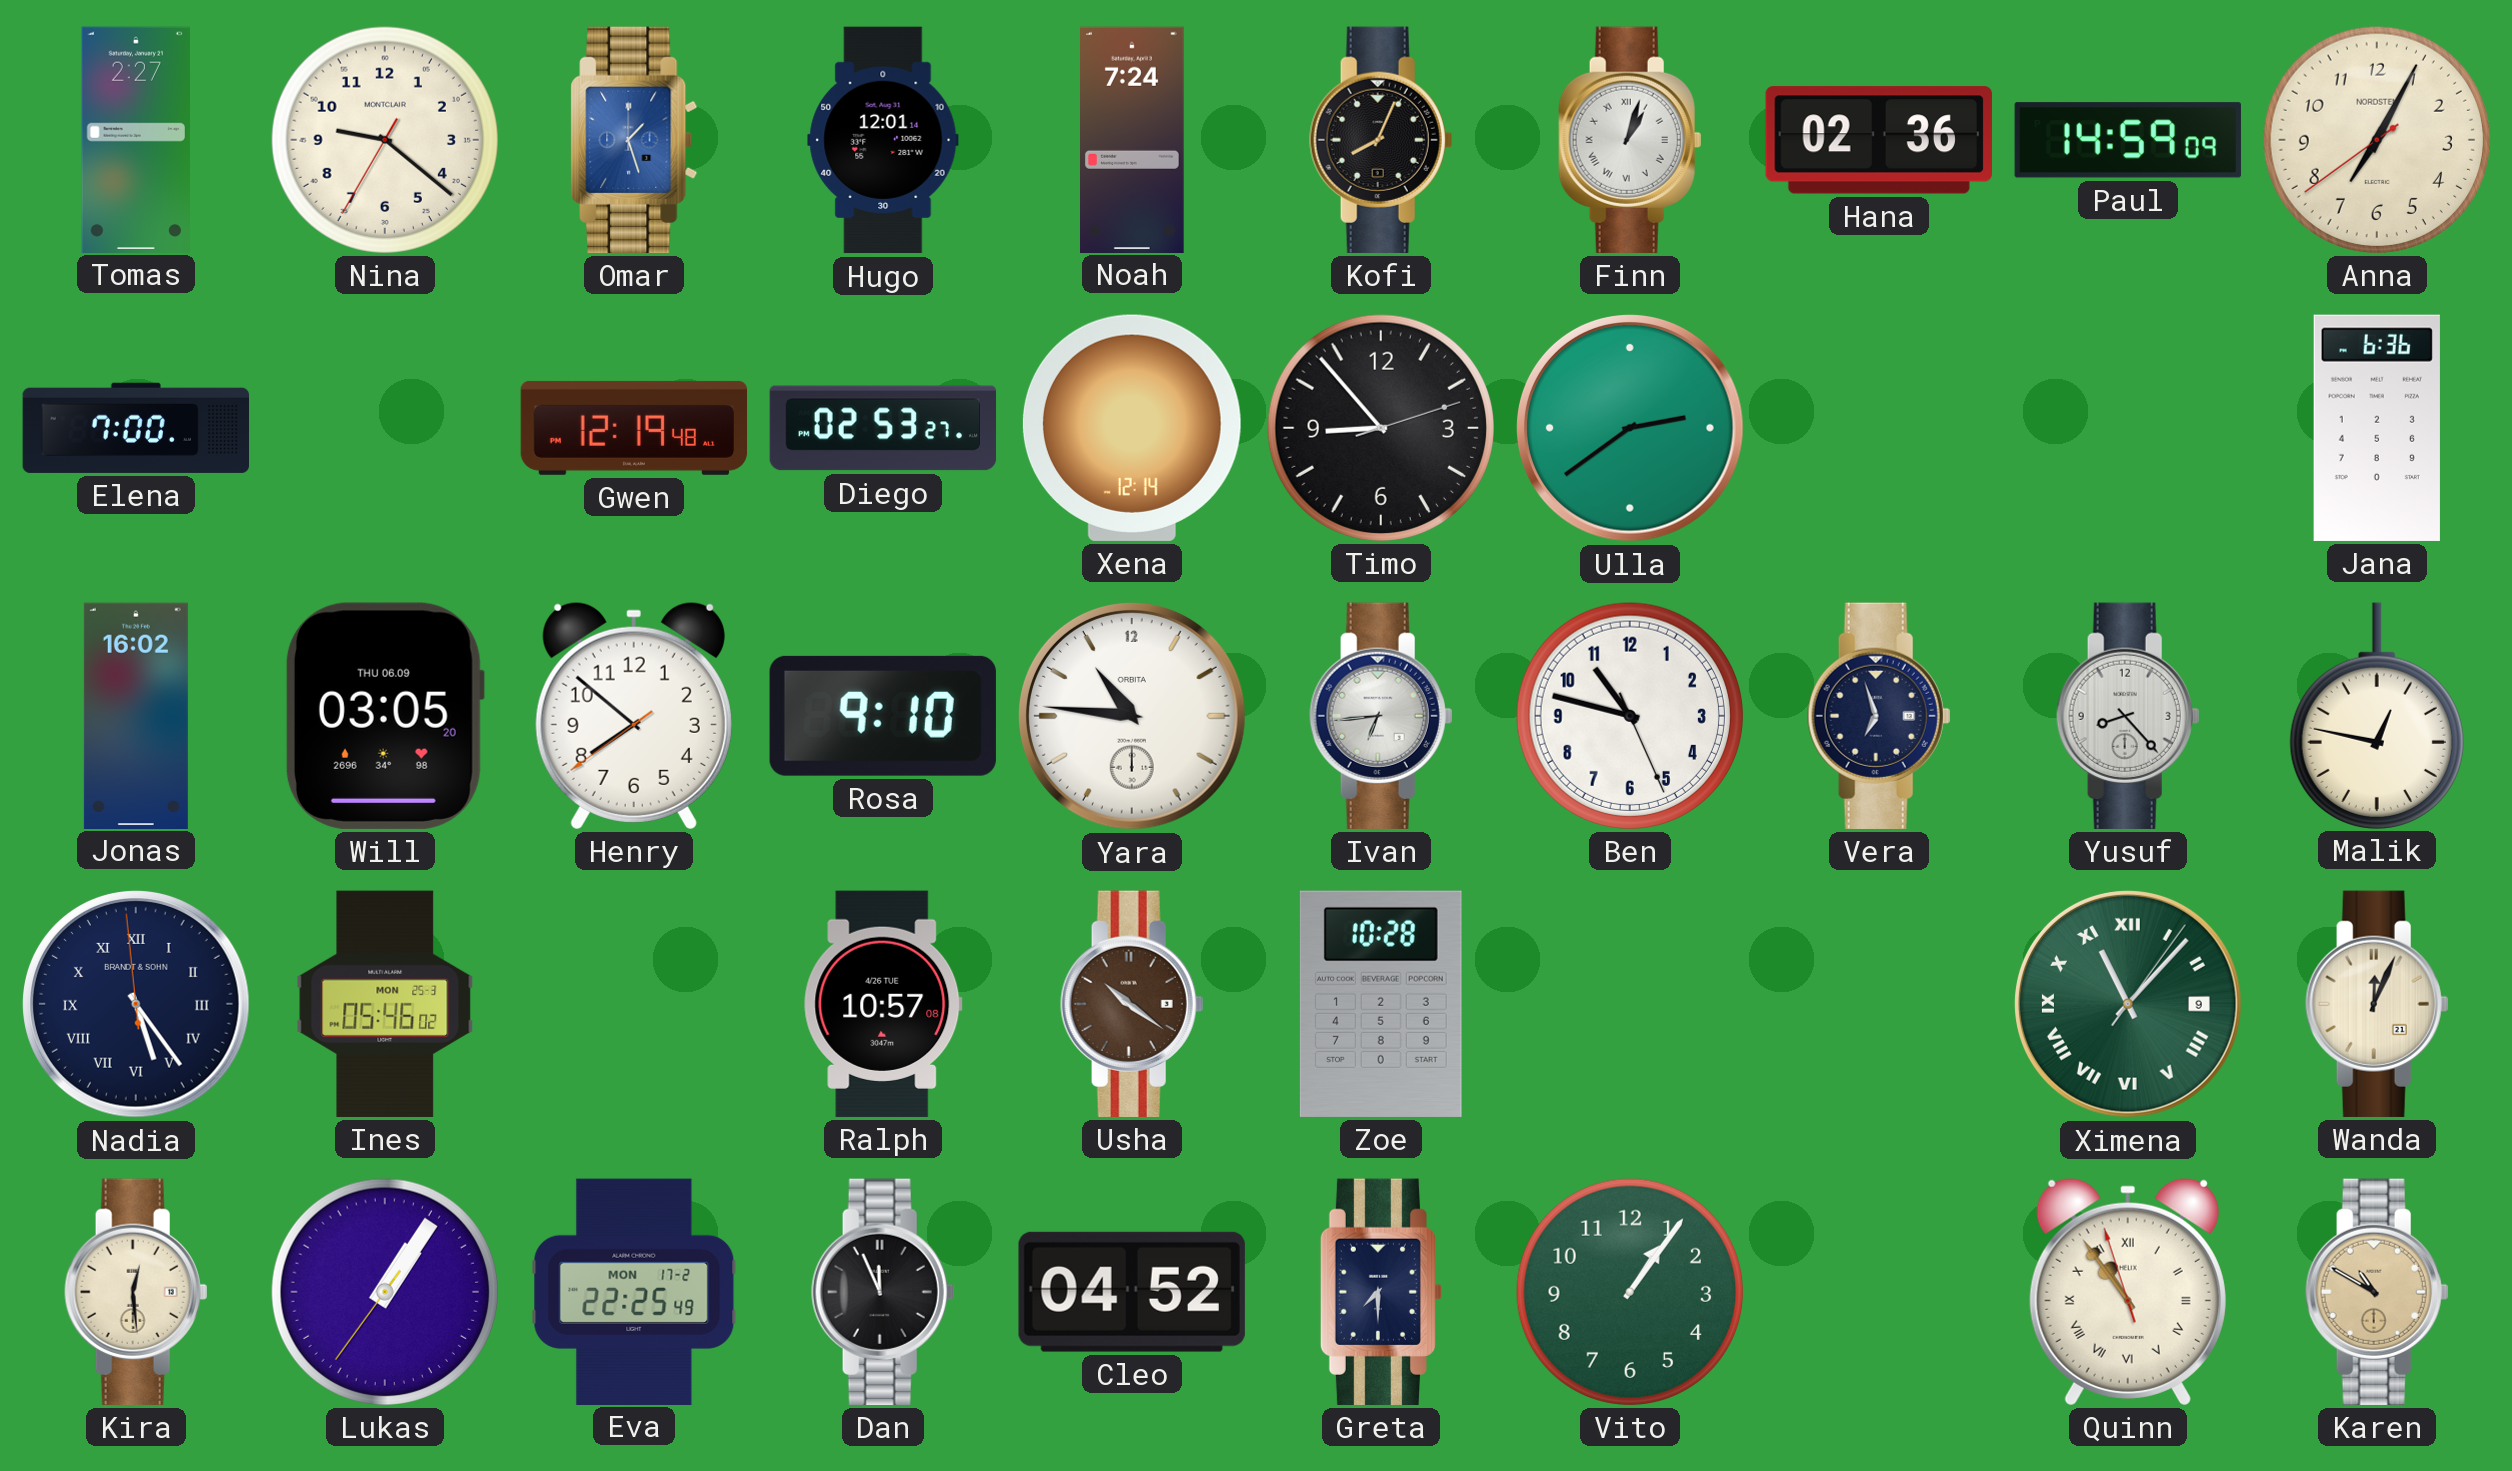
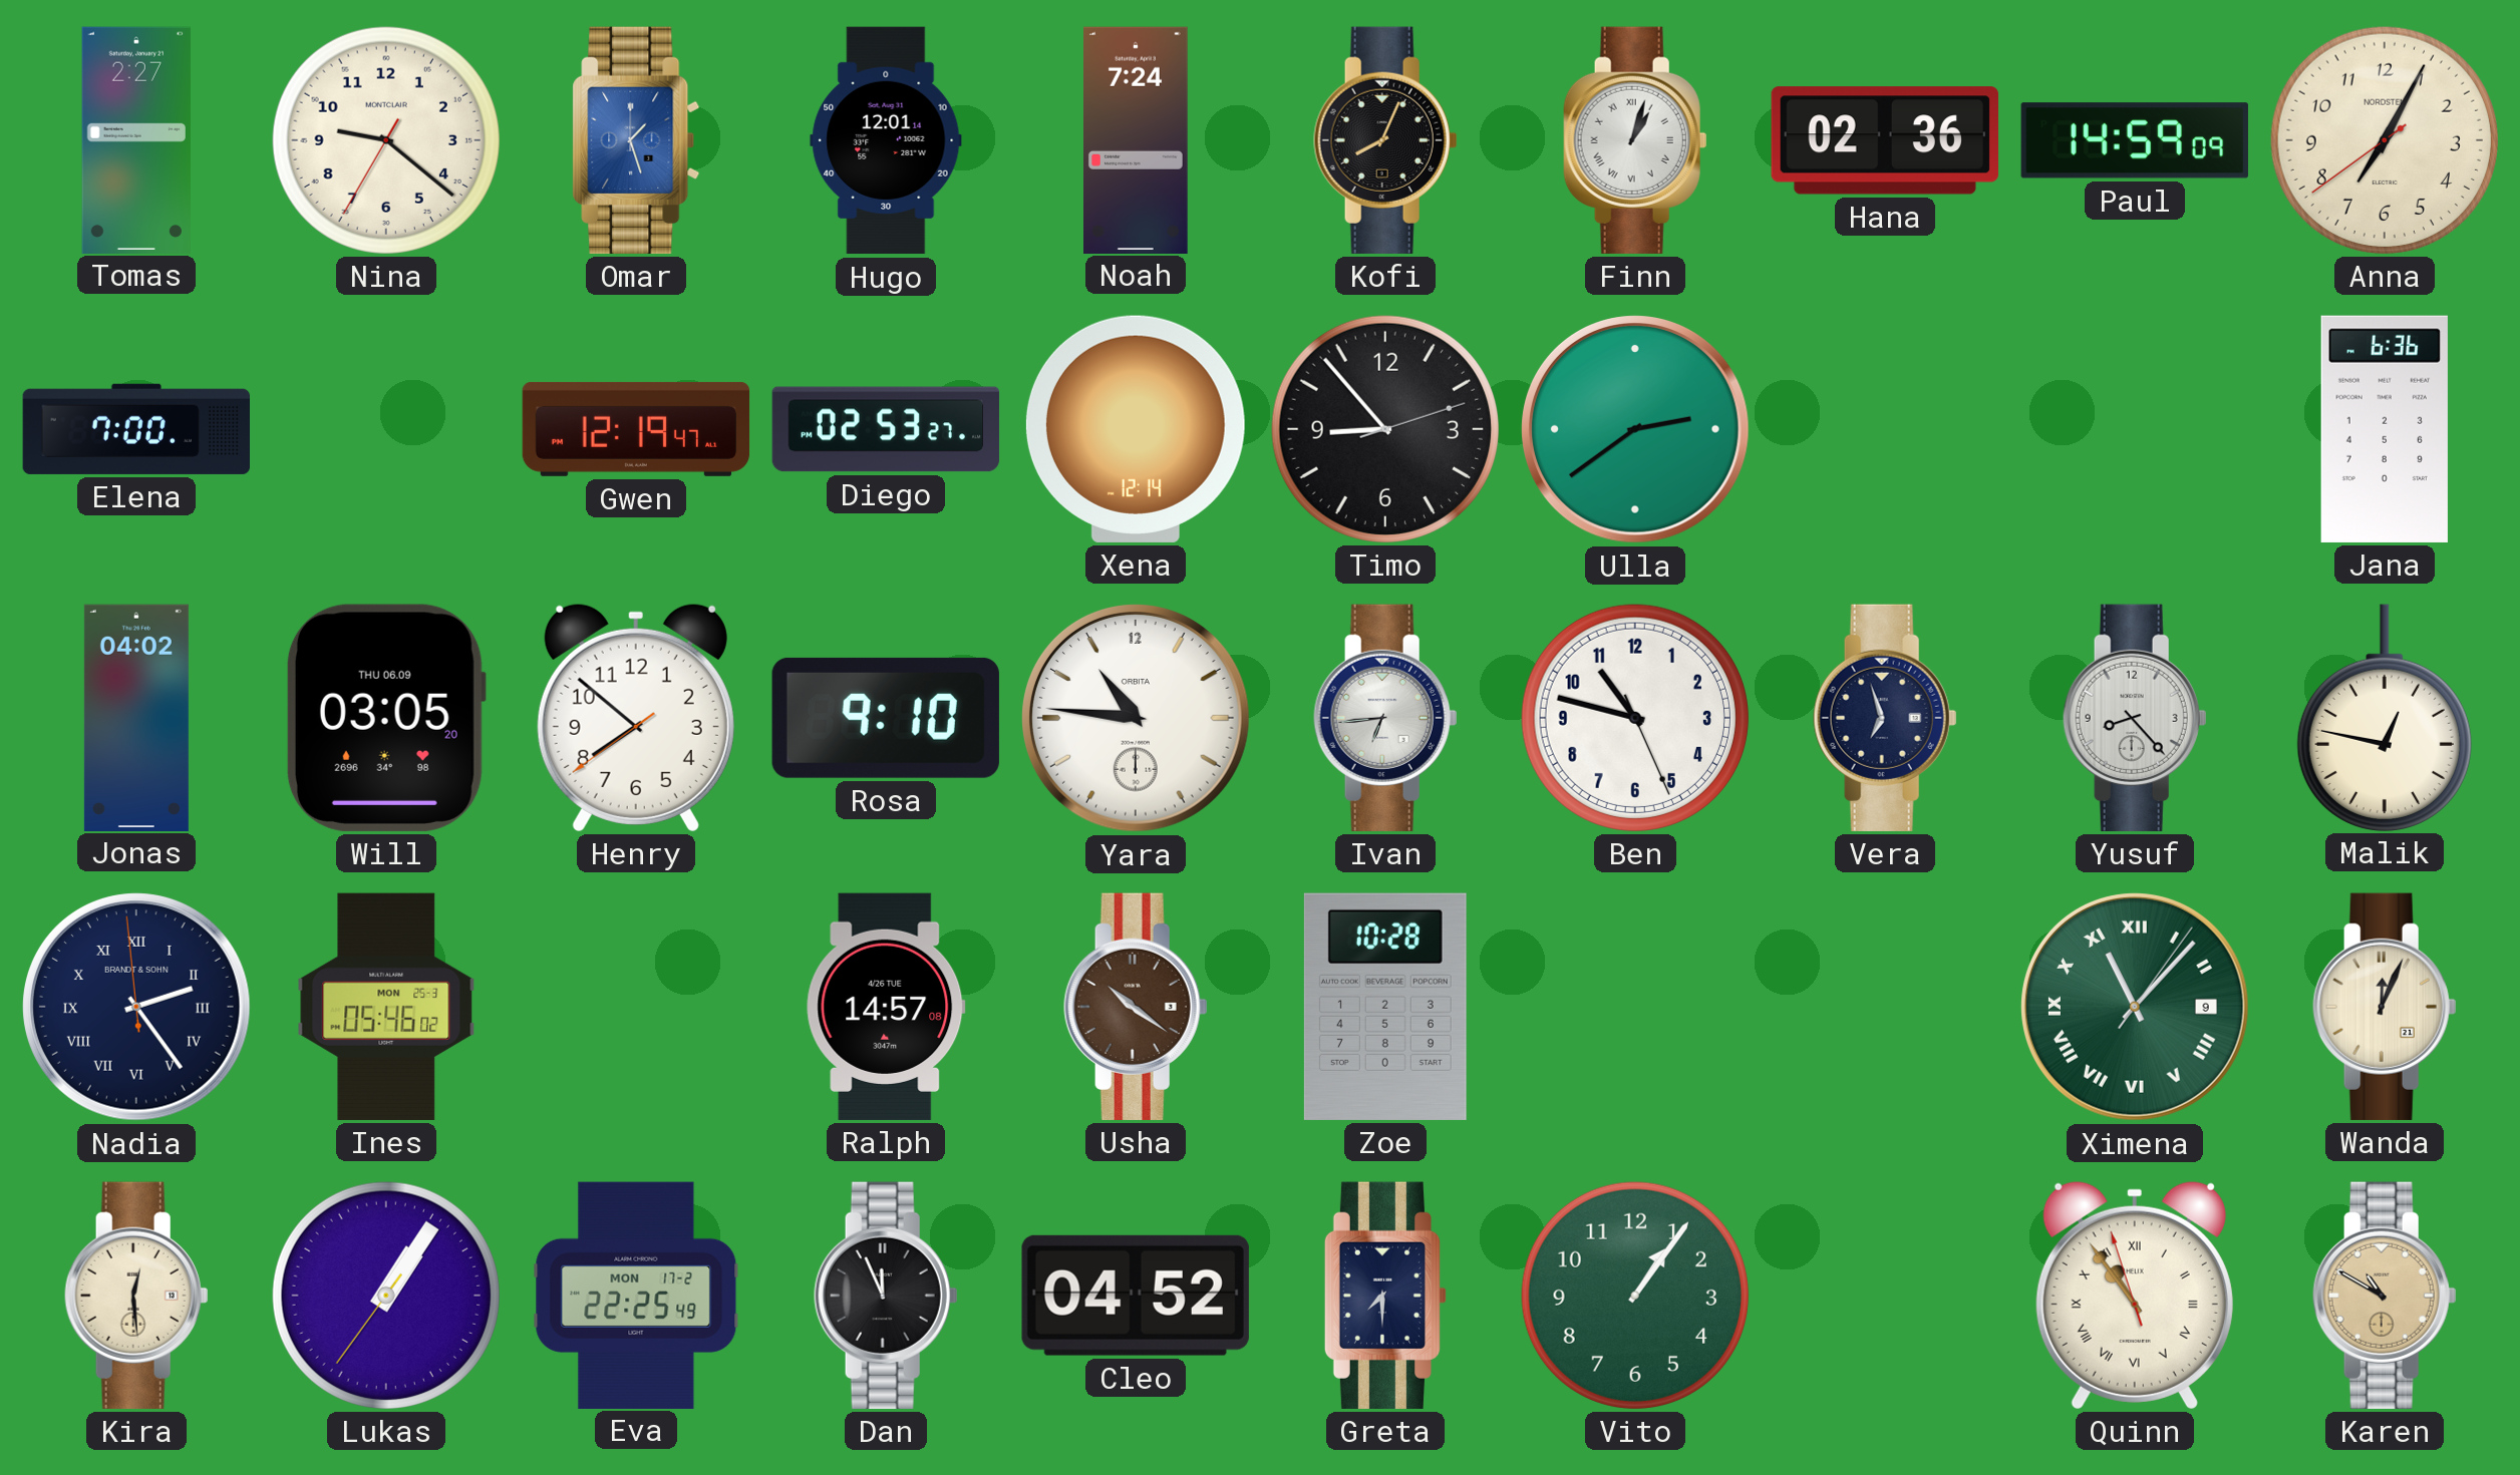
Gwen: 12:19:48 -> 12:19:47
Jonas: 16:02 -> 04:02
Nadia: 5:23 -> 2:23
Ralph: 10:57 -> 14:57
